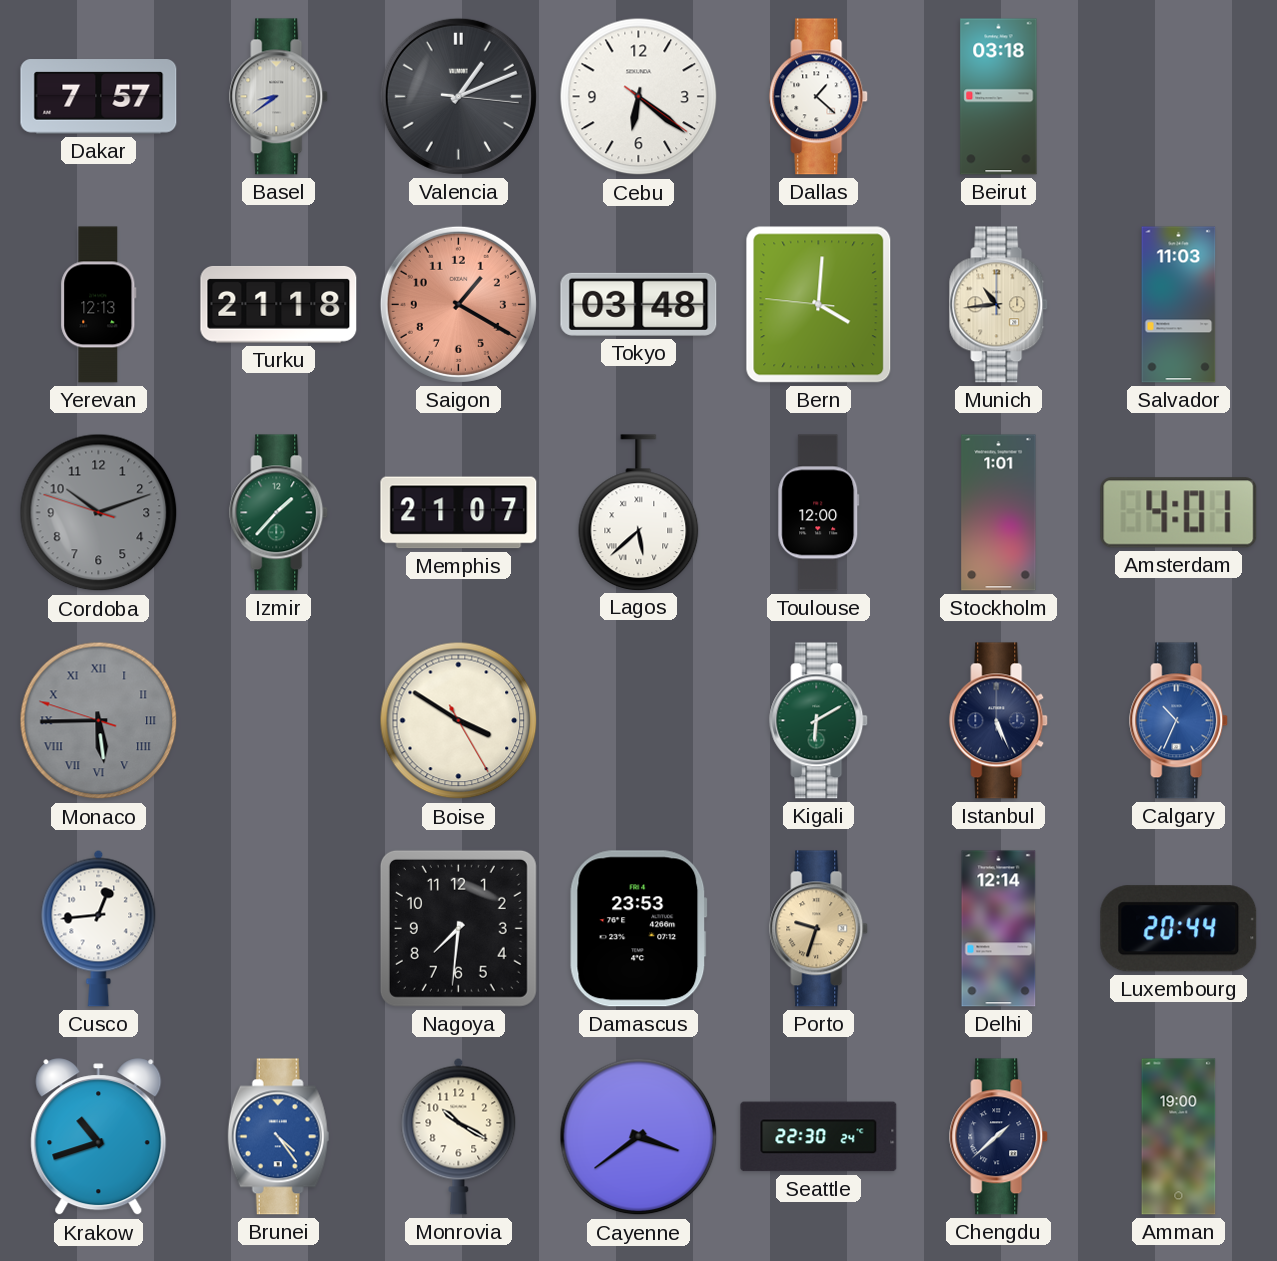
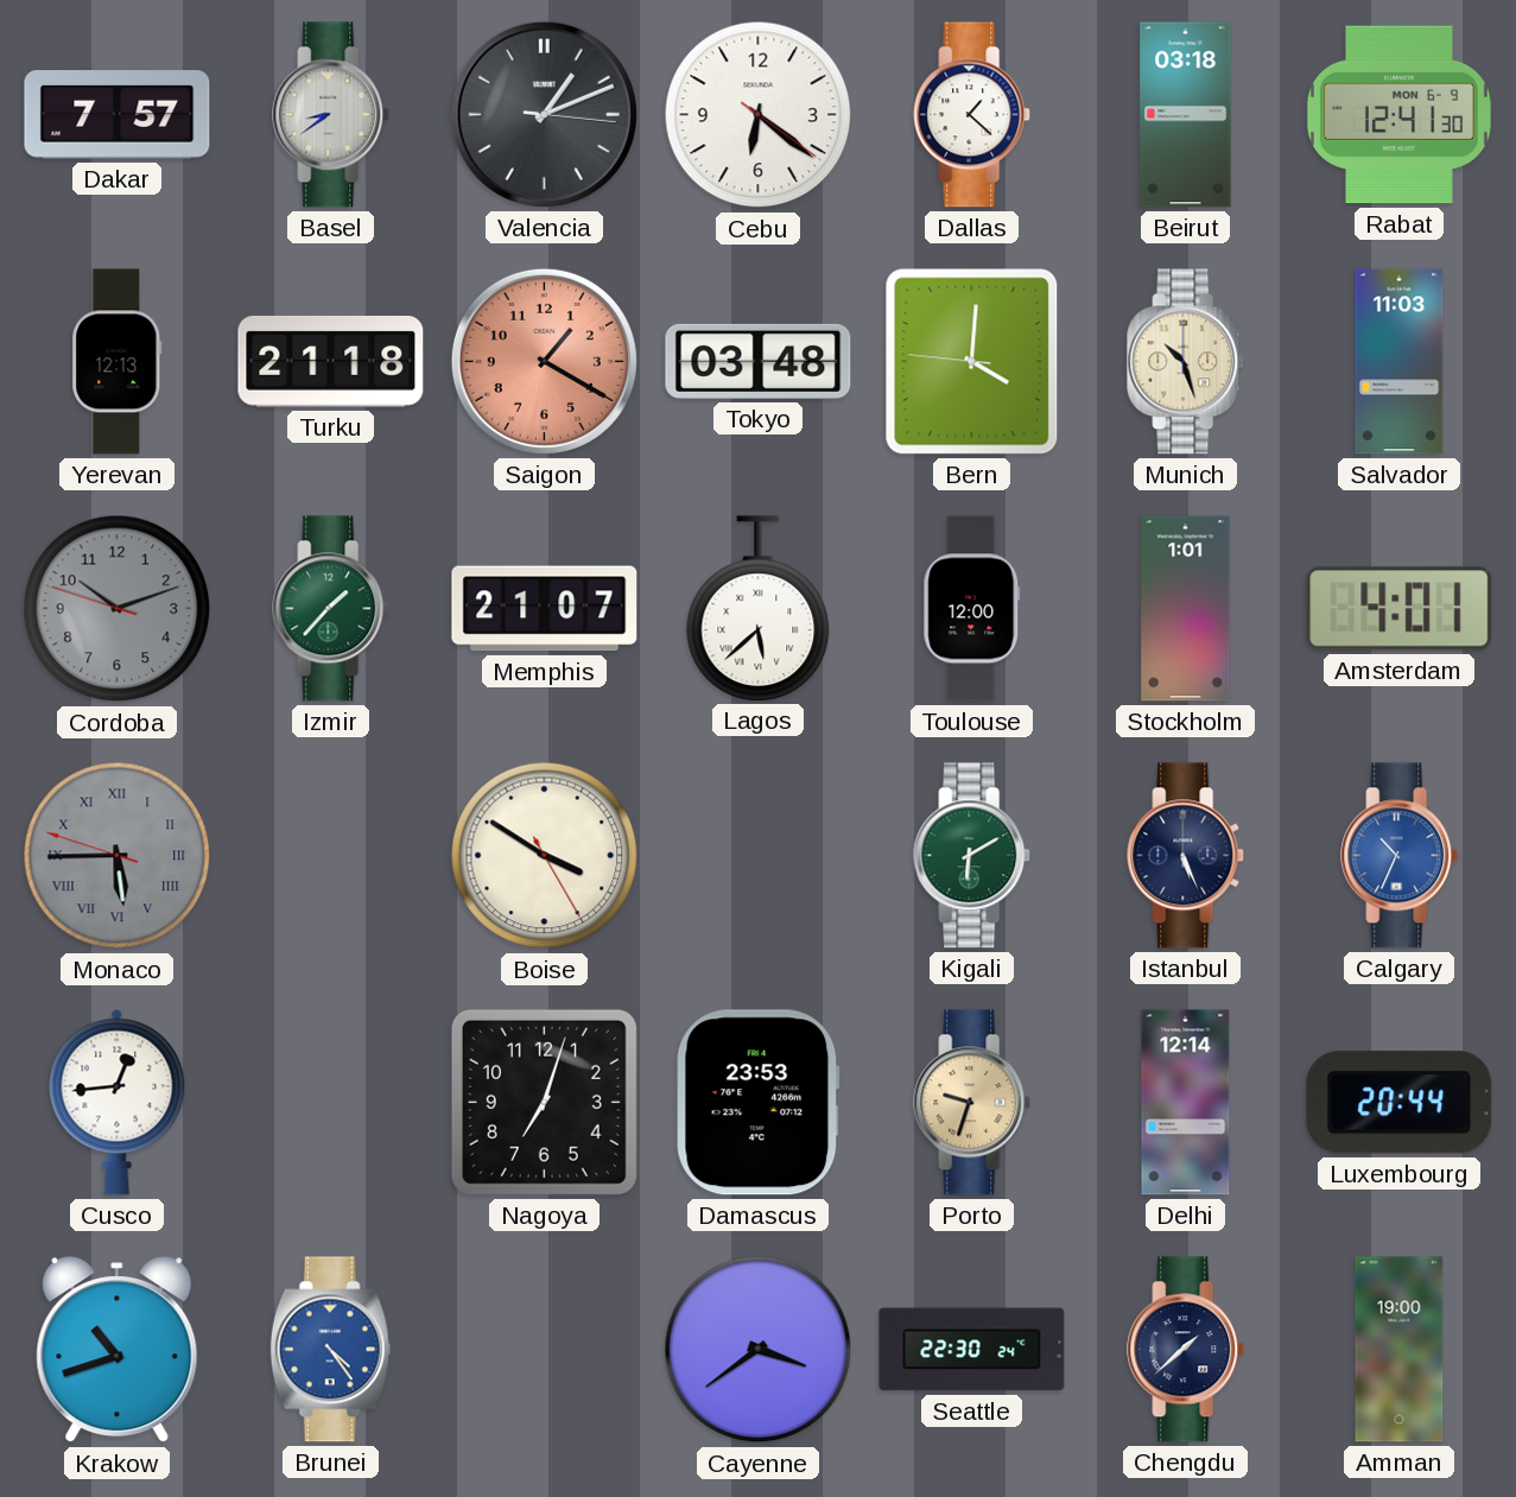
Rabat: none -> 12:41
Munich: 10:44 -> 10:27
Nagoya: 7:31 -> 7:03
Monrovia: 10:20 -> none
